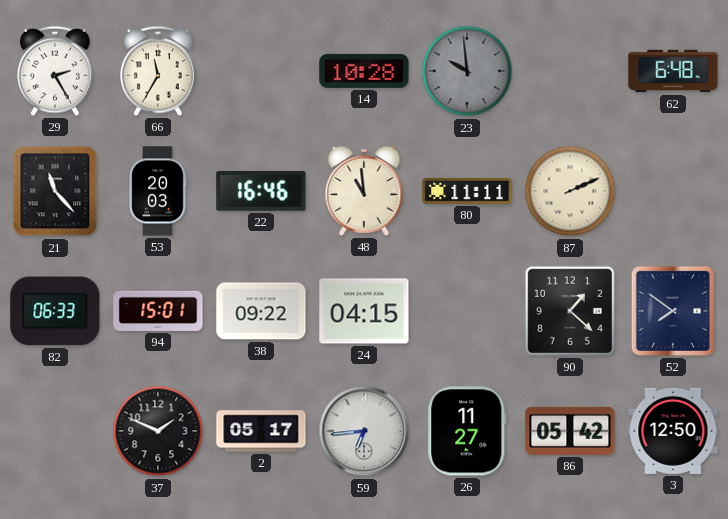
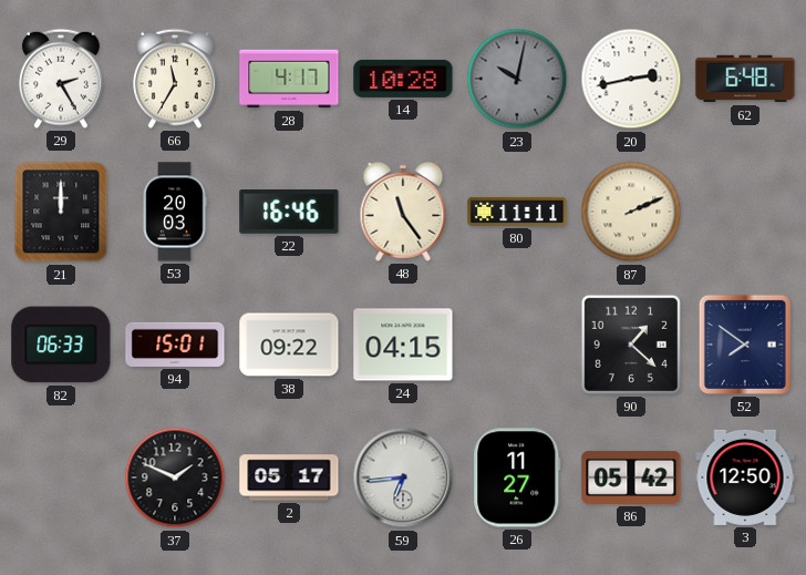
28: none -> 4:17
23: 9:59 -> 10:02
20: none -> 2:43
21: 11:23 -> 12:00
48: 10:59 -> 11:24
